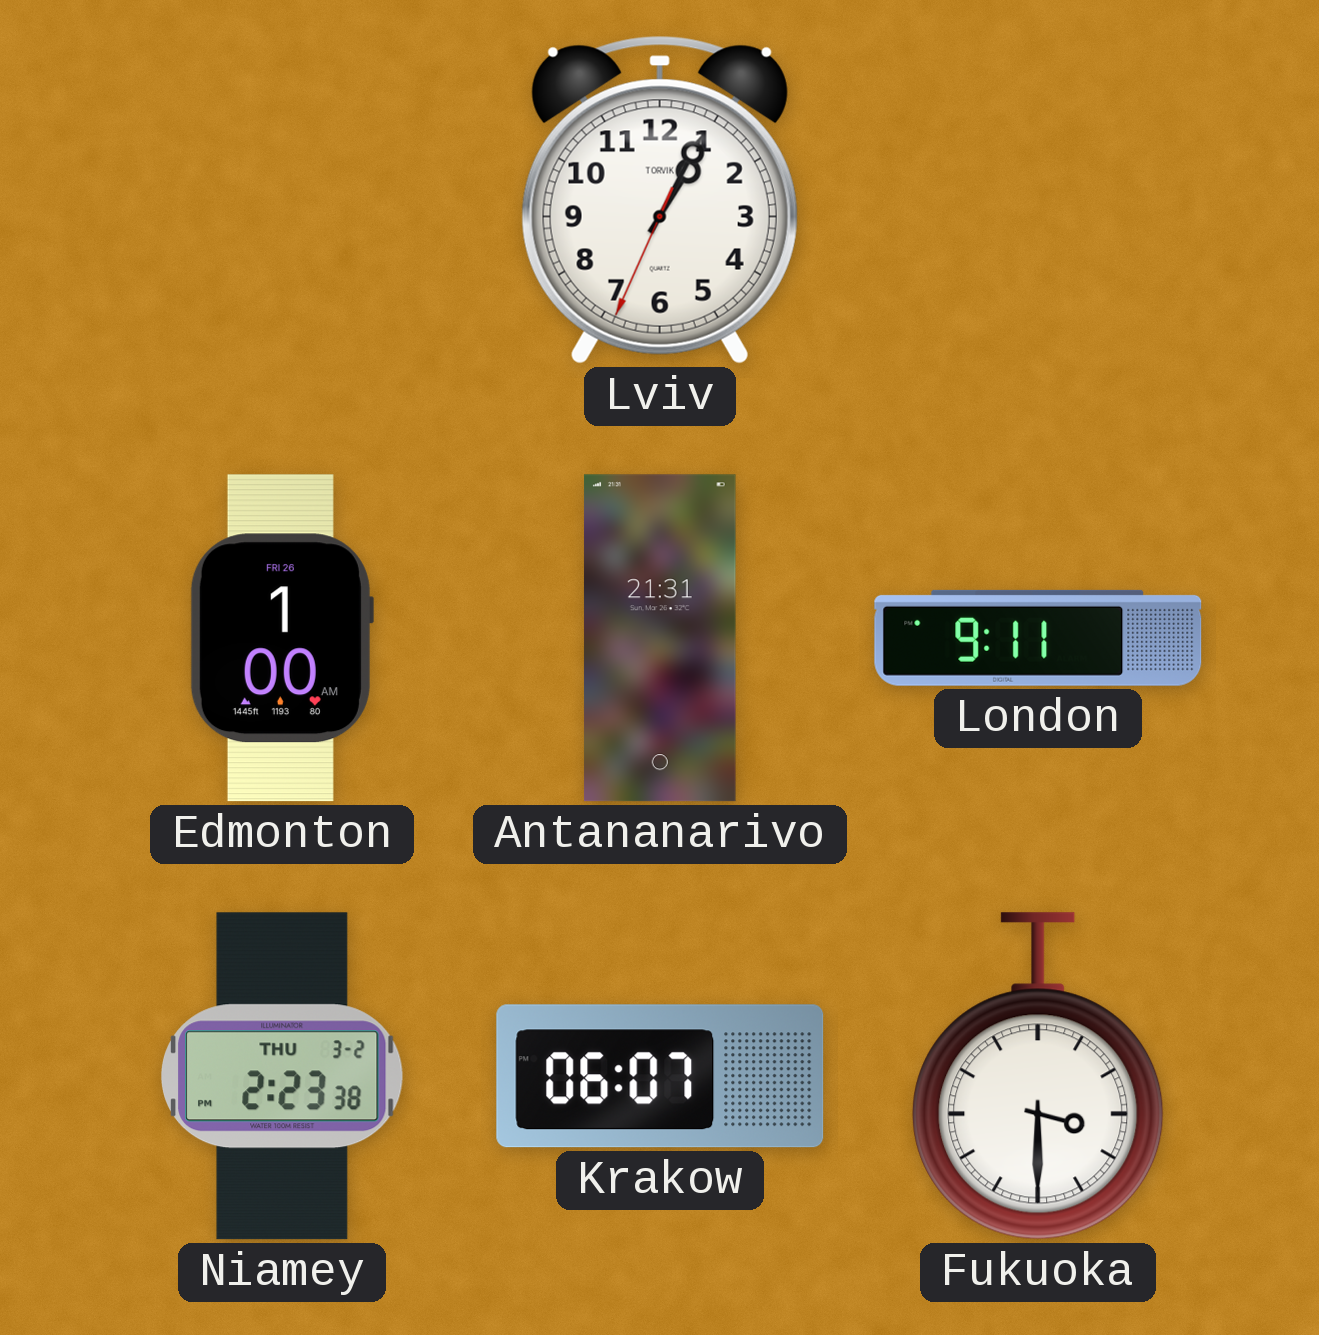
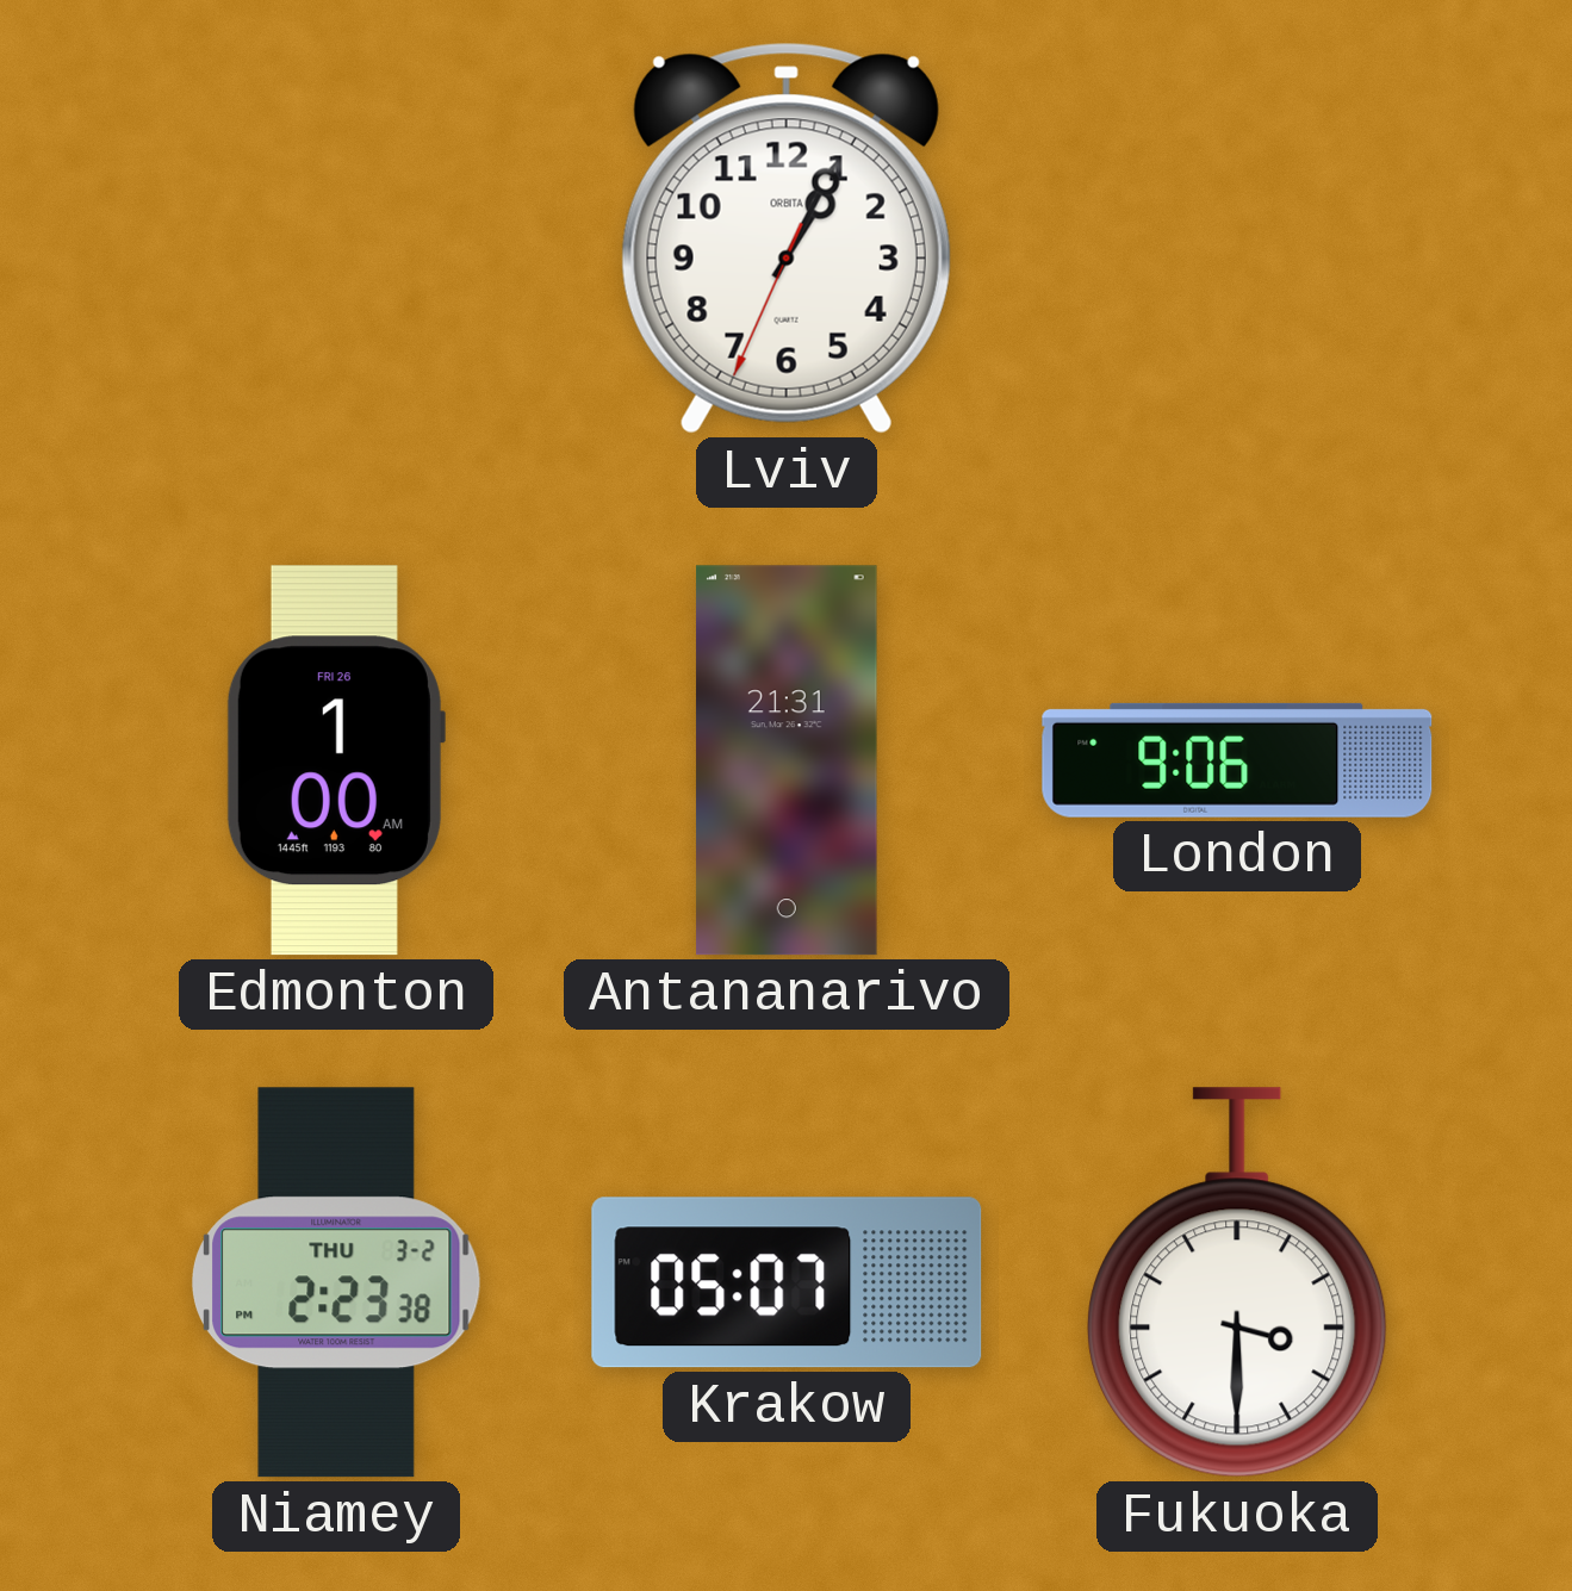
Lviv brand: TORVIK -> ORBITA
London: 9:11 -> 9:06
Krakow: 06:07 -> 05:07
